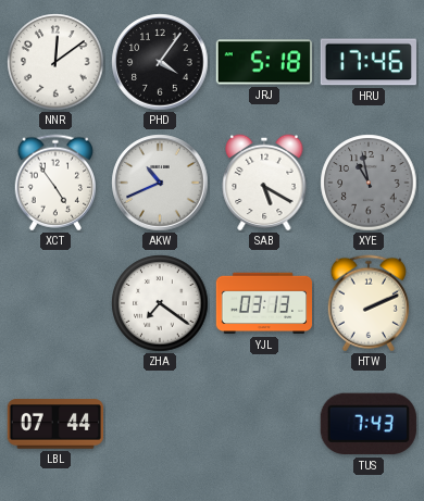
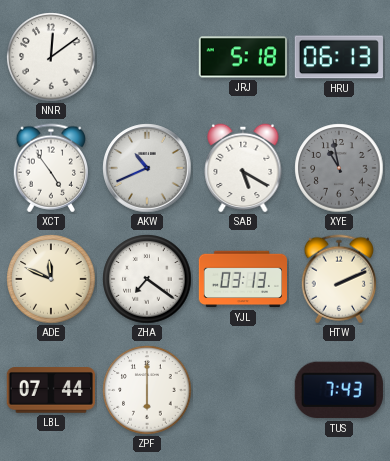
PHD: 4:06 -> none
HRU: 17:46 -> 06:13
ADE: none -> 11:49
ZPF: none -> 6:00
